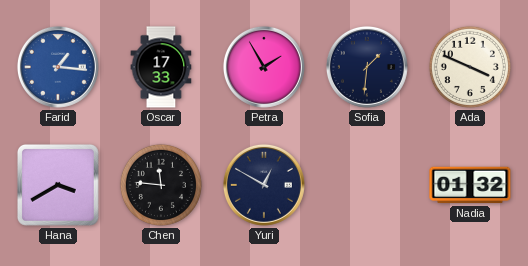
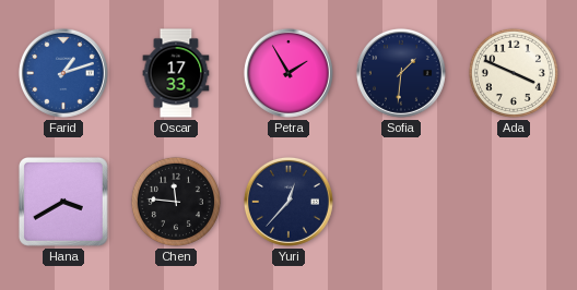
Farid: 1:16 -> 1:12
Yuri: 12:50 -> 12:37
Nadia: 01:32 -> none
